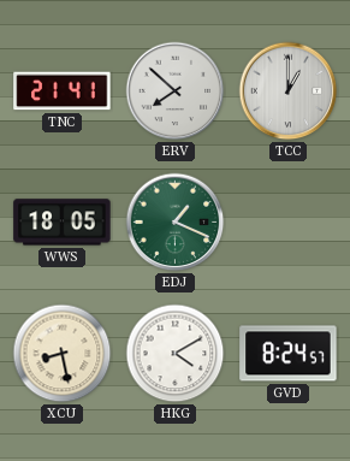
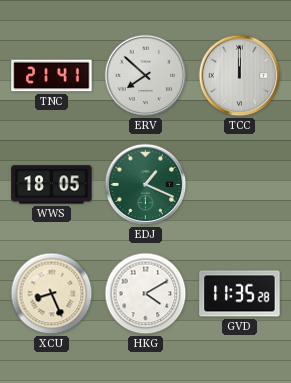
TCC: 1:00 -> 12:00
XCU: 8:28 -> 8:26
GVD: 8:24 -> 11:35
